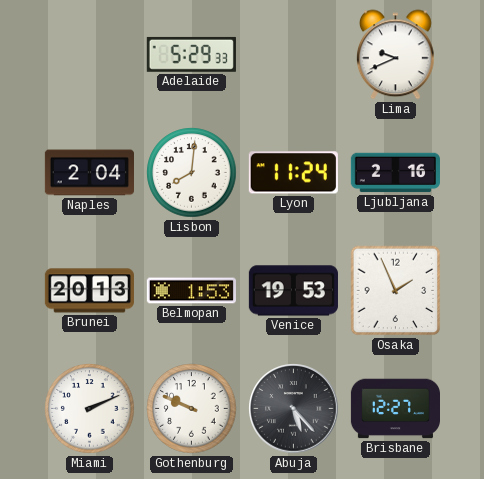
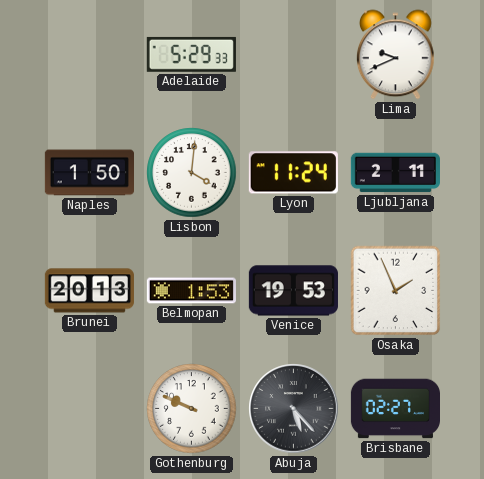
Naples: 2:04 -> 1:50
Lisbon: 8:01 -> 4:01
Ljubljana: 2:16 -> 2:11
Miami: 2:11 -> none
Brisbane: 12:27 -> 02:27
